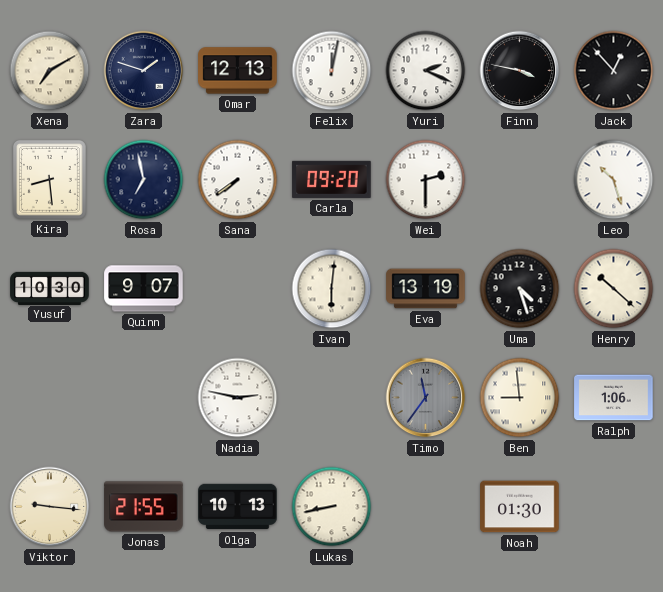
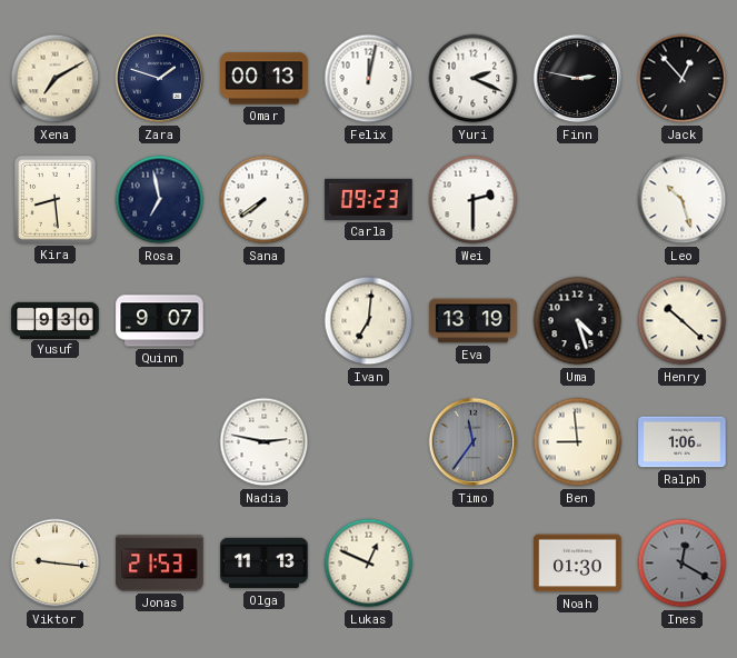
Omar: 12:13 -> 00:13
Finn: 3:47 -> 2:47
Carla: 09:20 -> 09:23
Yusuf: 10:30 -> 9:30
Ivan: 6:01 -> 7:01
Jonas: 21:55 -> 21:53
Olga: 10:13 -> 11:13
Lukas: 8:43 -> 12:49
Ines: none -> 12:20
